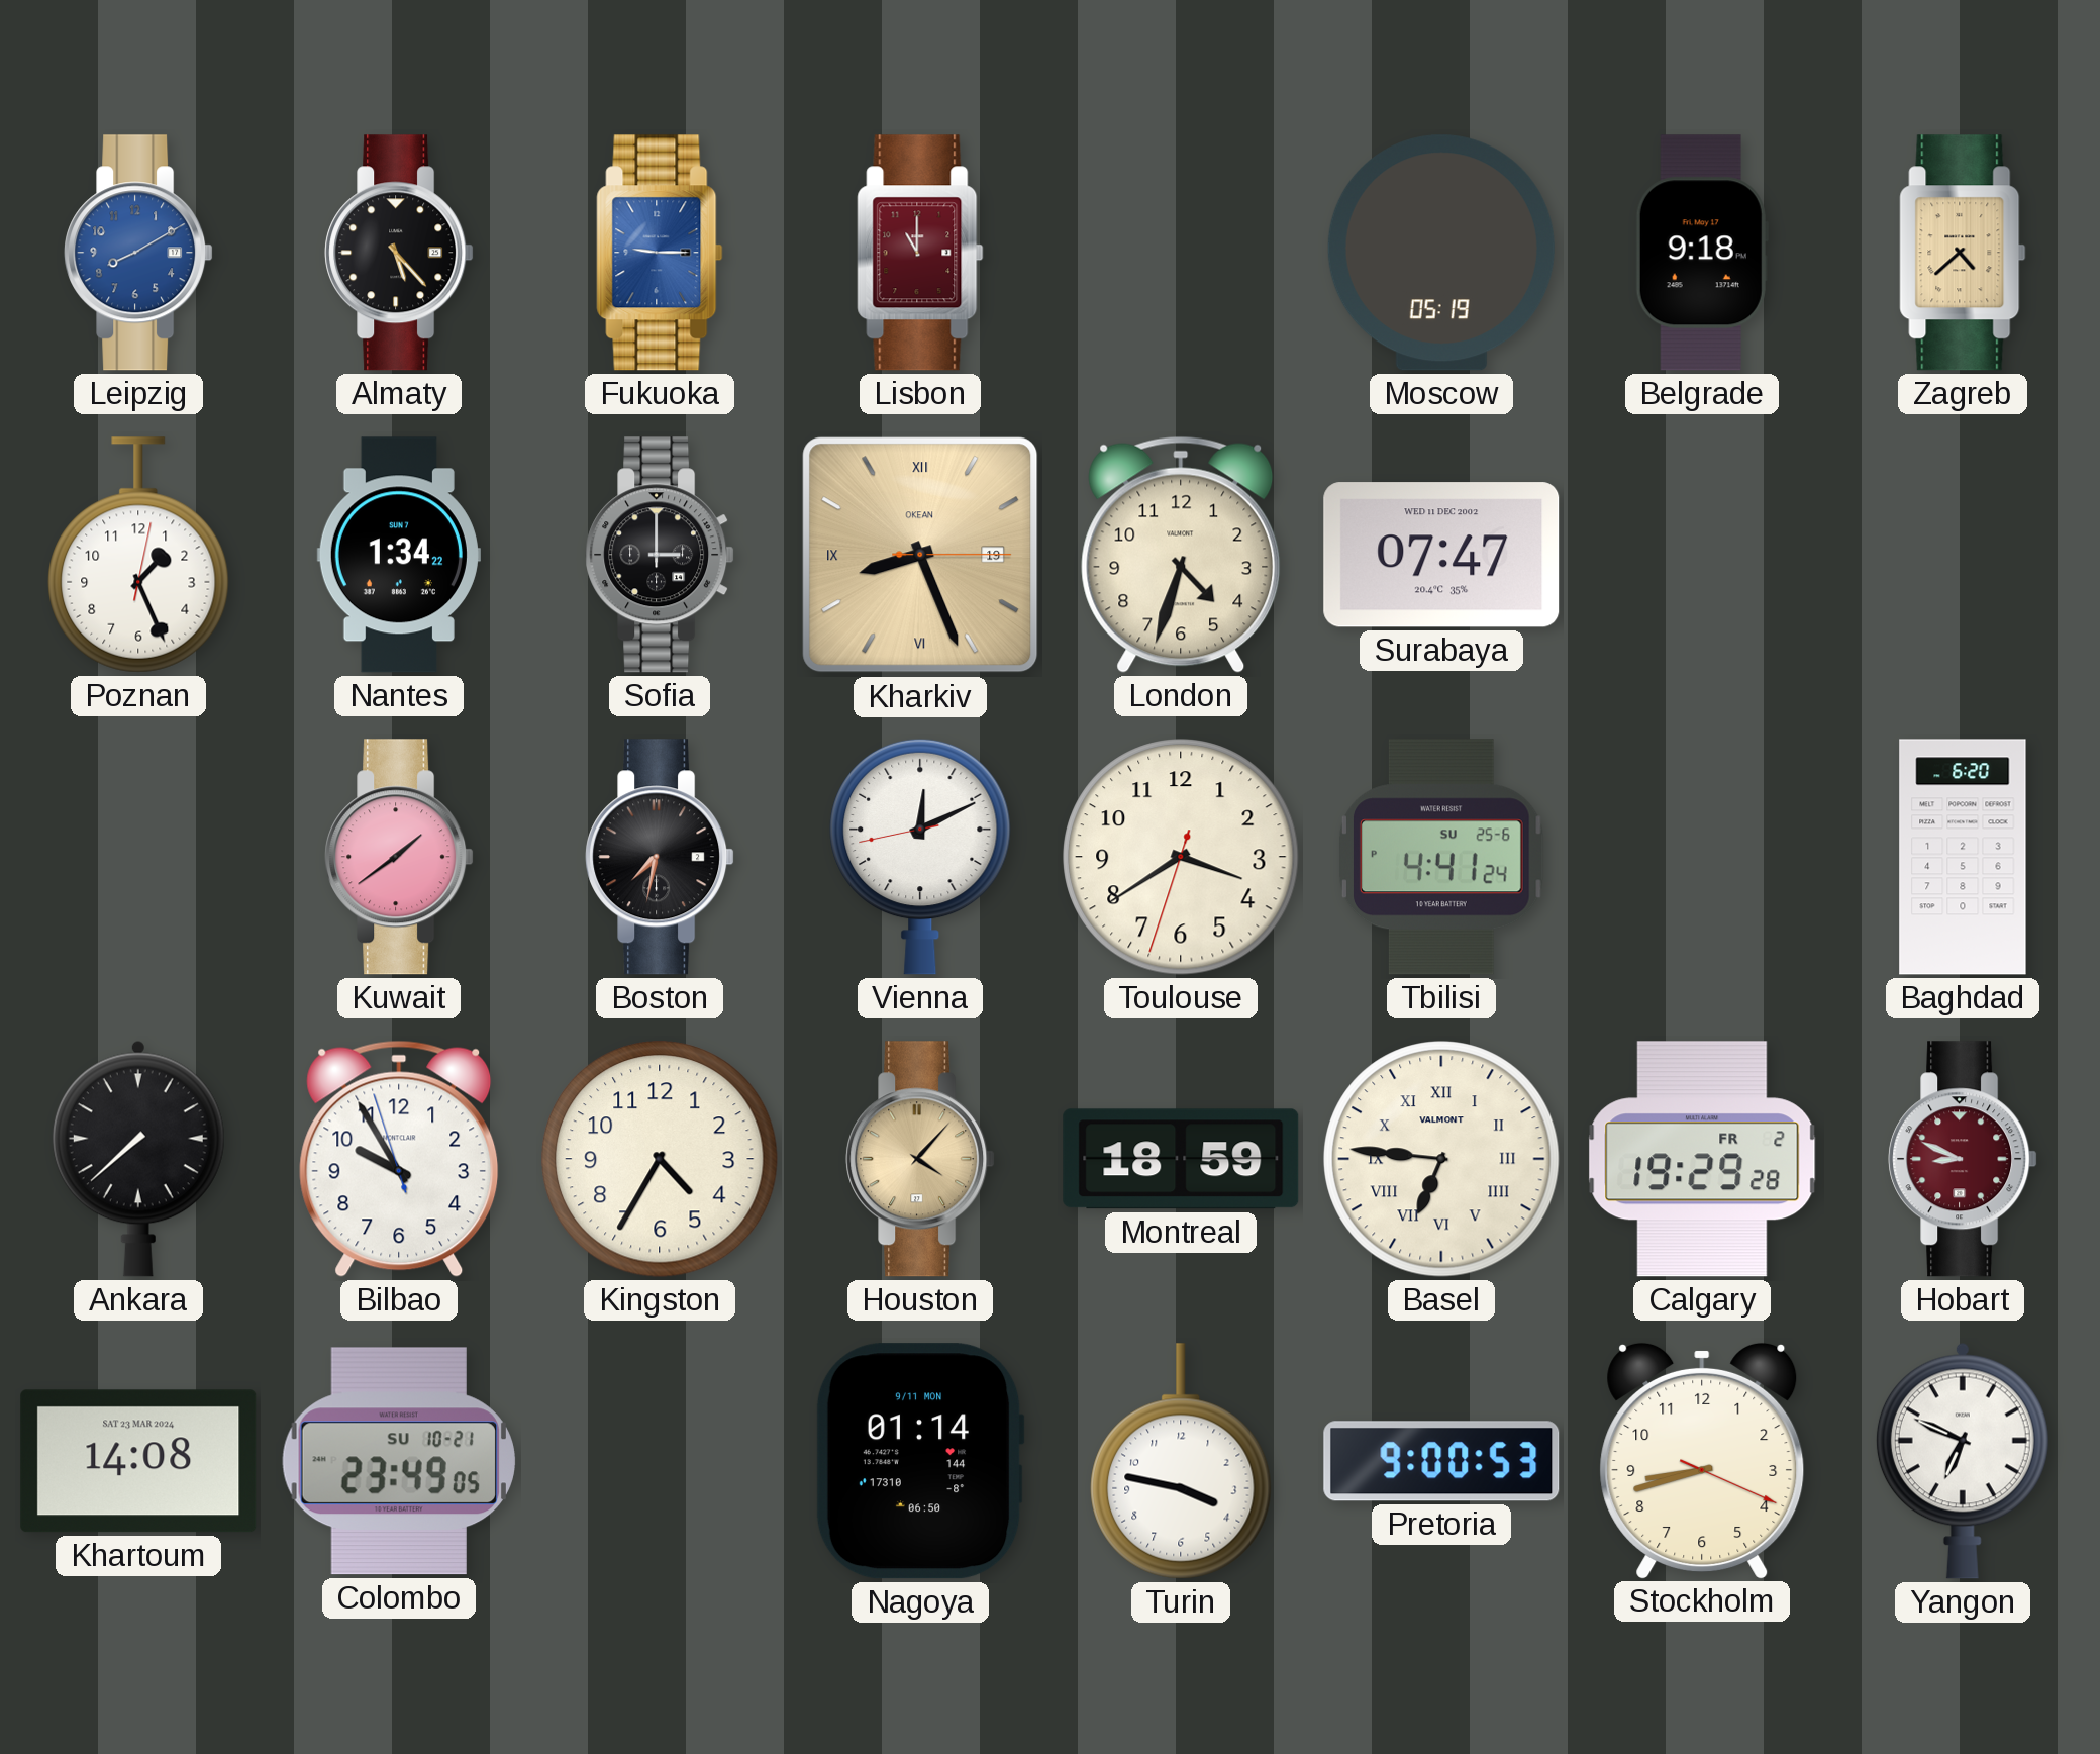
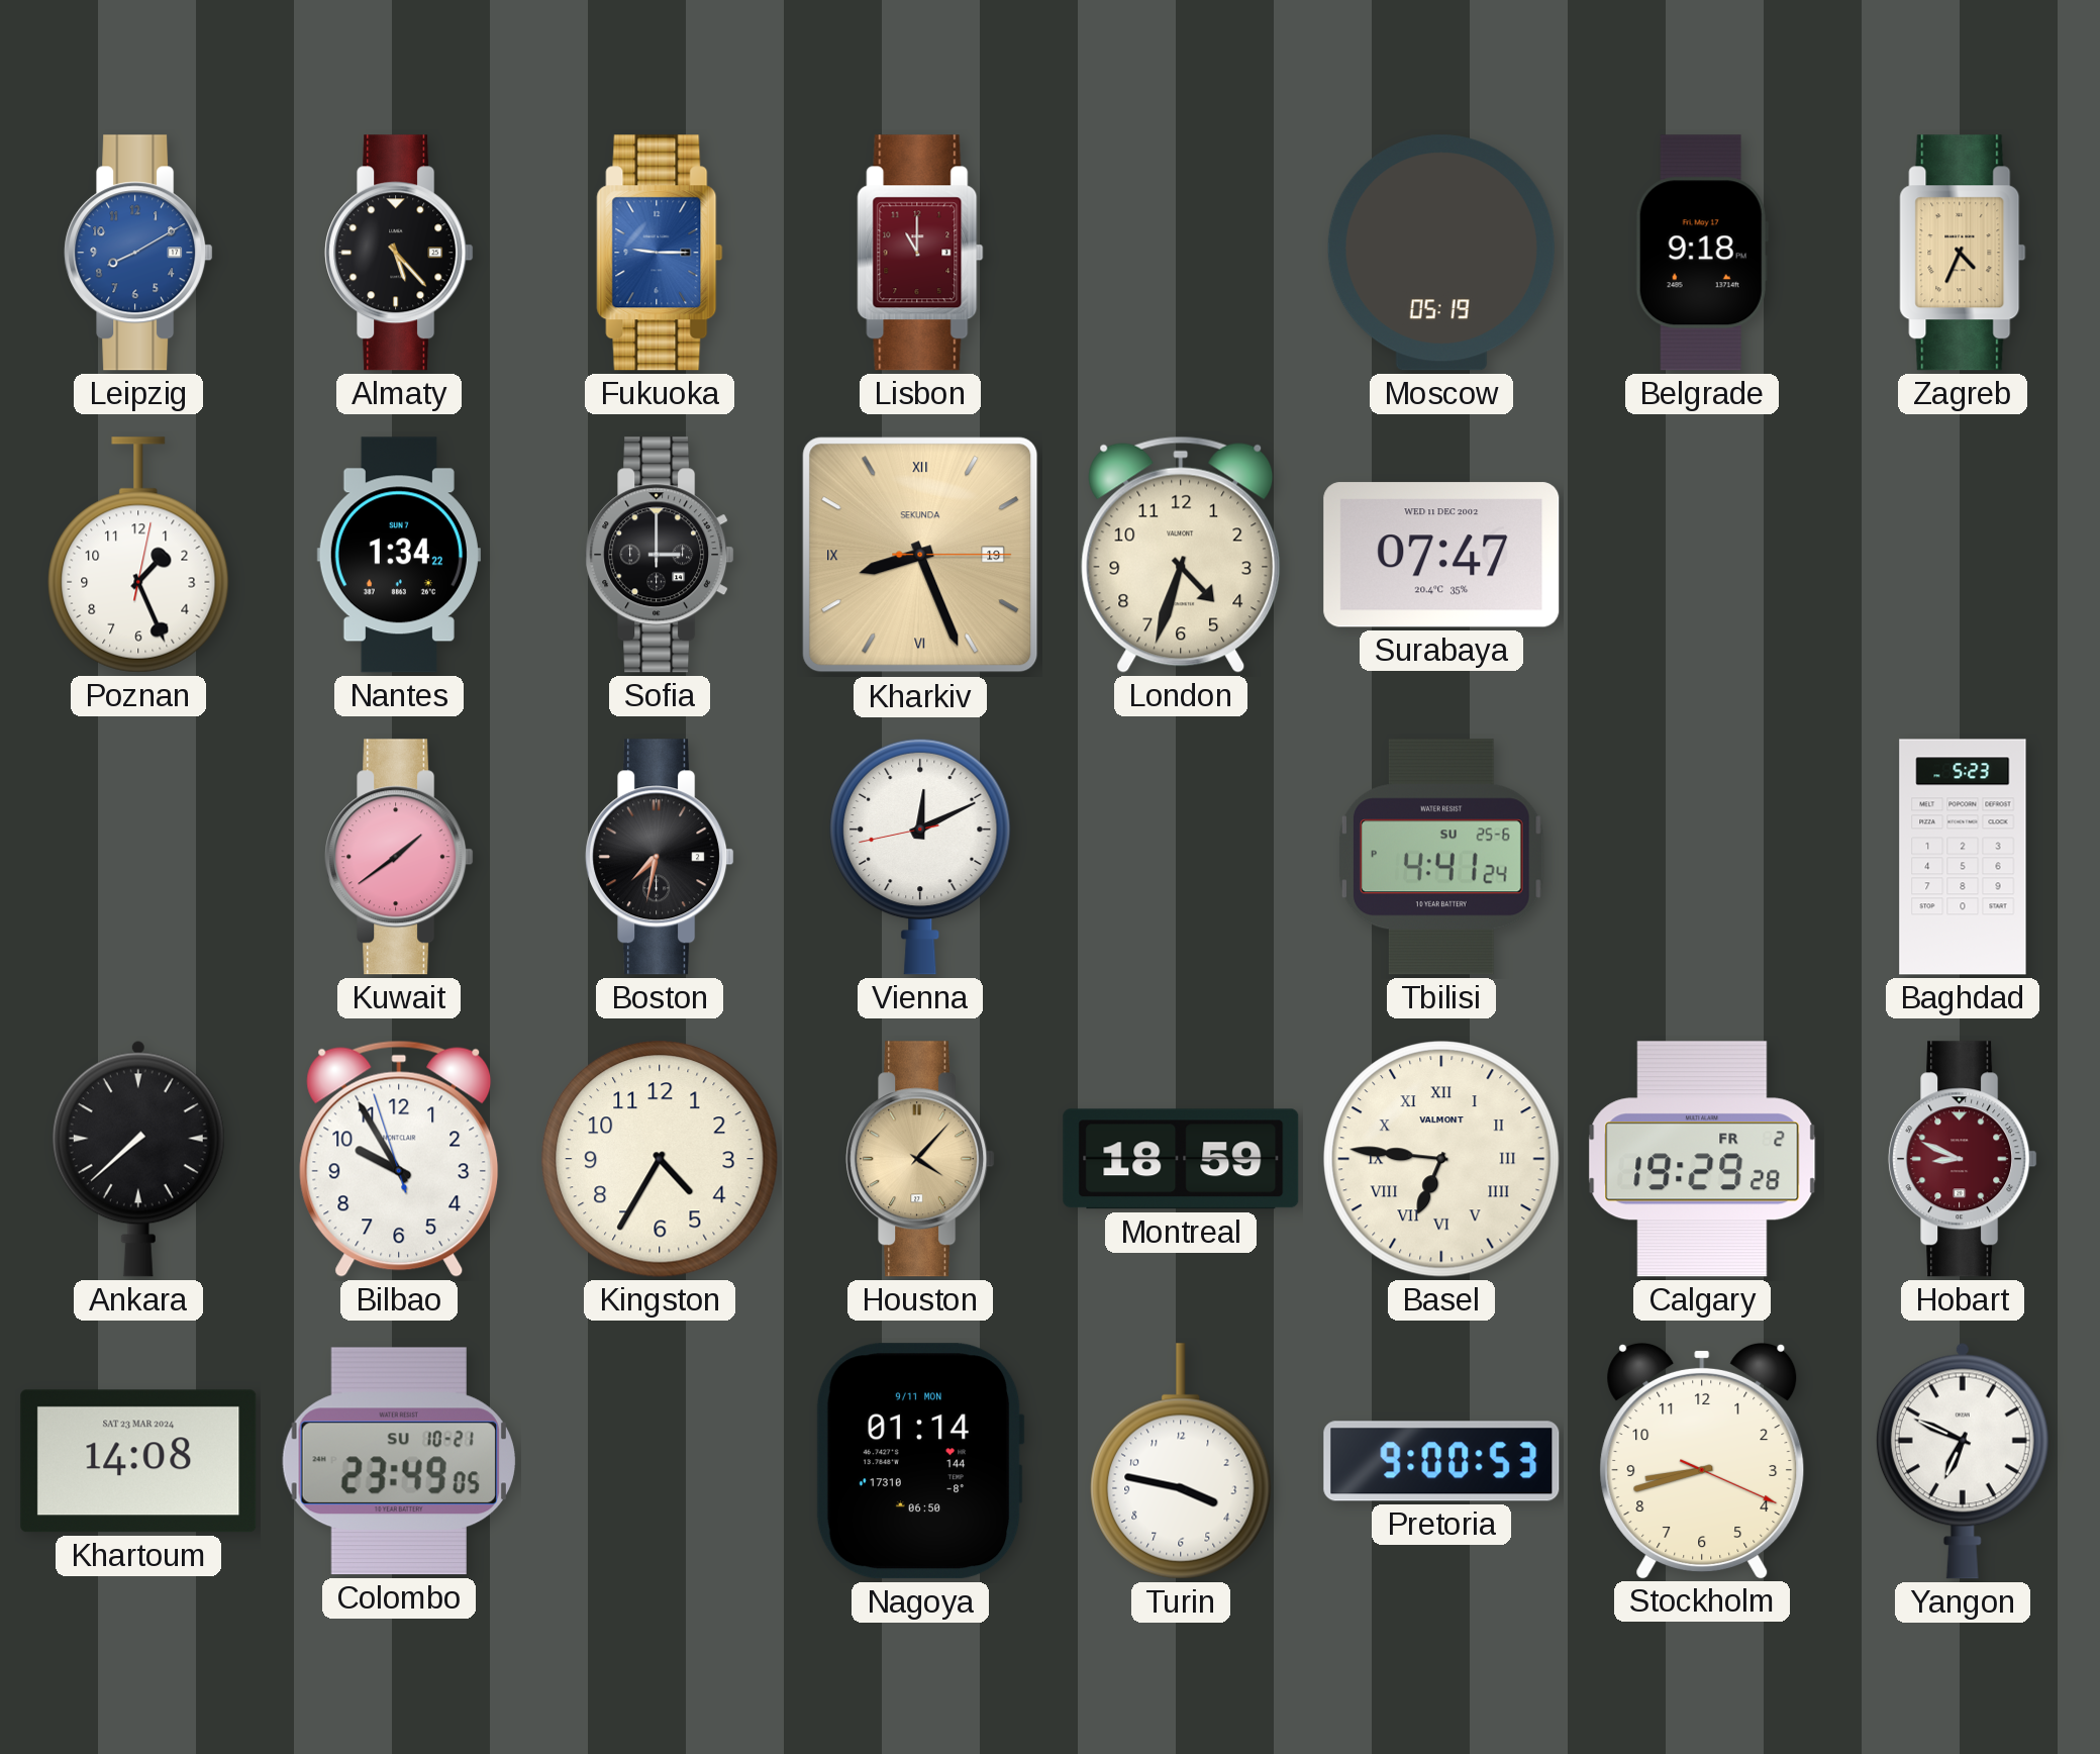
Zagreb: 4:38 -> 4:34
Kharkiv brand: OKEAN -> SEKUNDA
Toulouse: 3:39 -> none
Baghdad: 6:20 -> 5:23
